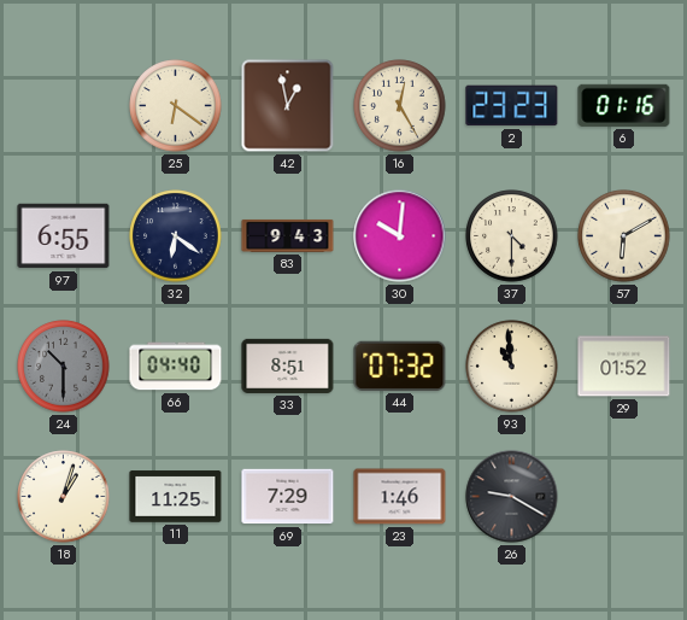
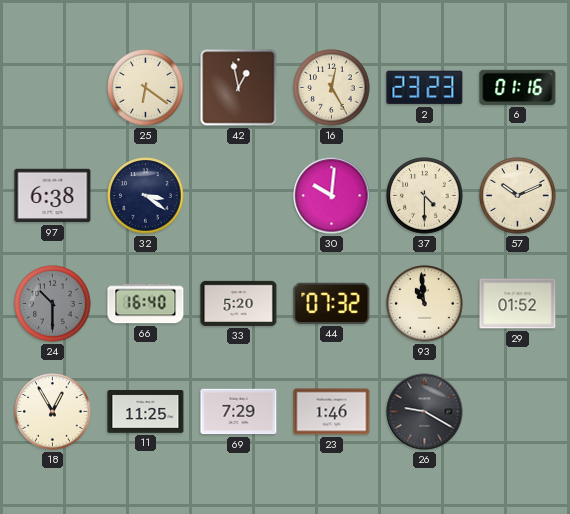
97: 6:55 -> 6:38
32: 6:21 -> 3:21
83: 9:43 -> none
57: 6:10 -> 10:11
66: 04:40 -> 16:40
33: 8:51 -> 5:20
18: 1:03 -> 12:55
